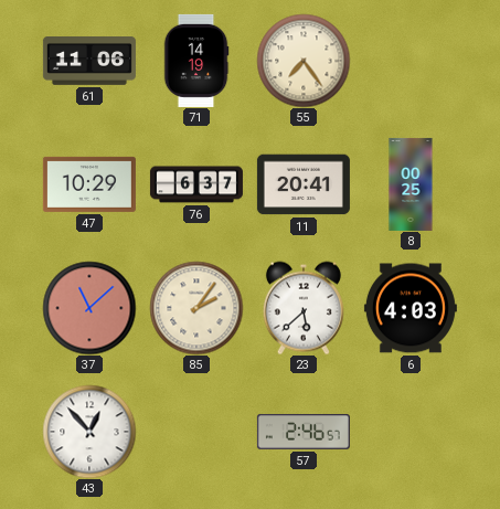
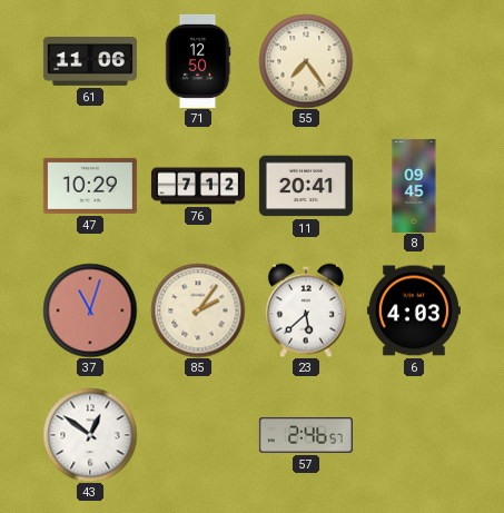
71: 14:19 -> 12:50
76: 6:37 -> 7:12
8: 00:25 -> 09:45
37: 11:08 -> 11:03
43: 12:53 -> 12:51
